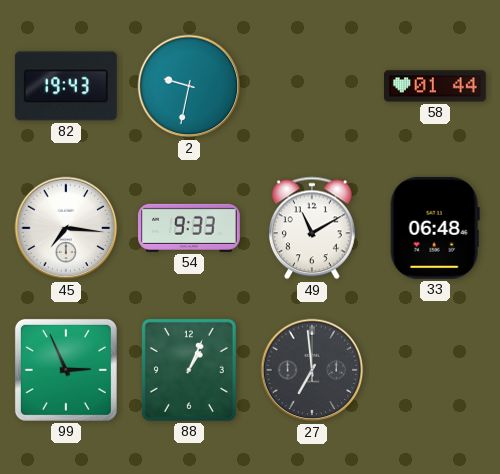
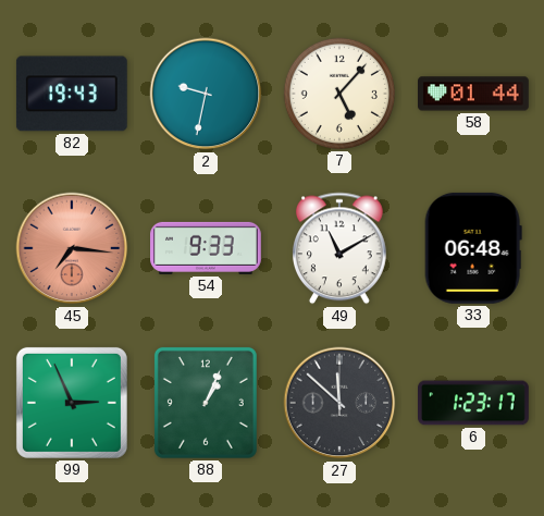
7: none -> 5:07
45 dial: white -> salmon
27: 6:59 -> 11:52
6: none -> 1:23
